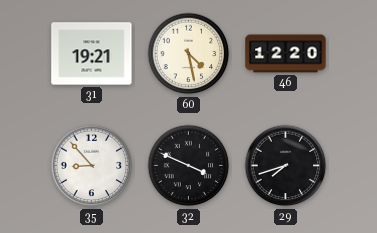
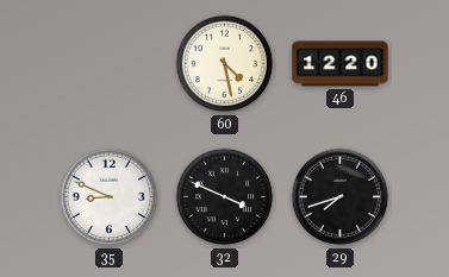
31: 19:21 -> none
35: 8:53 -> 8:49
